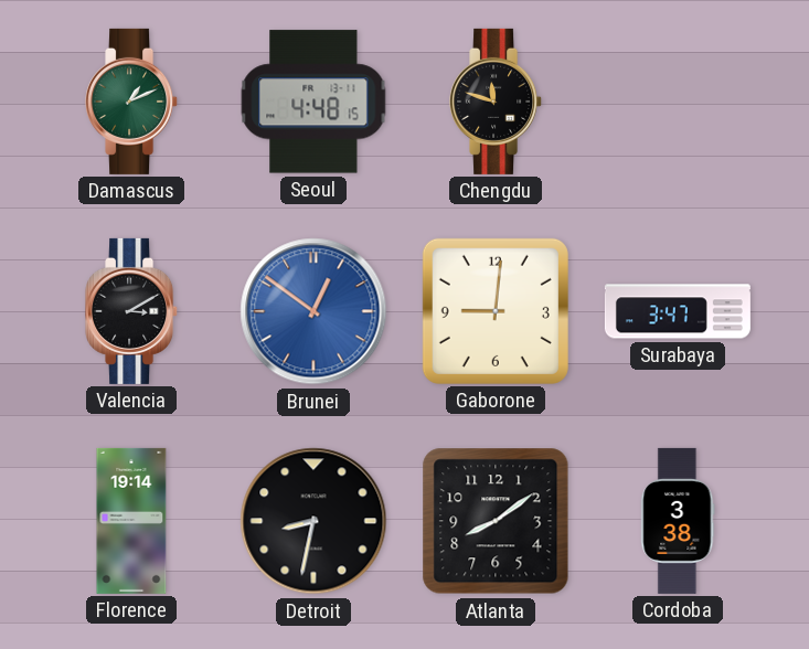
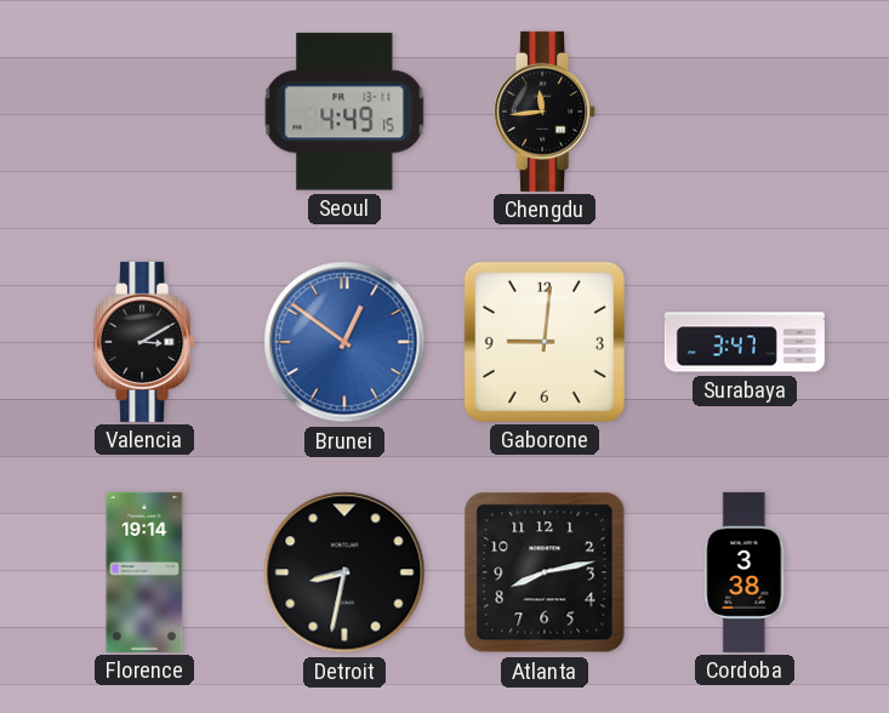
Damascus: 1:11 -> none
Seoul: 4:48 -> 4:49
Chengdu: 11:48 -> 11:44
Atlanta: 8:09 -> 8:13
